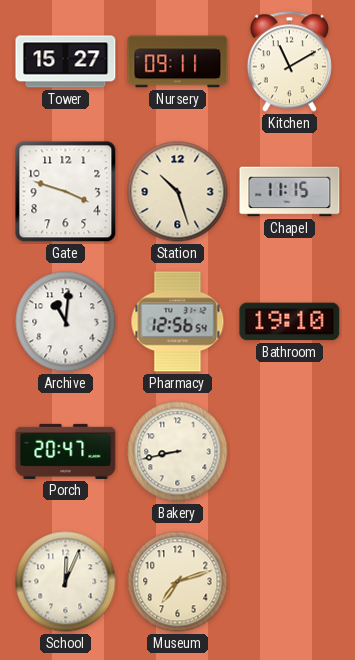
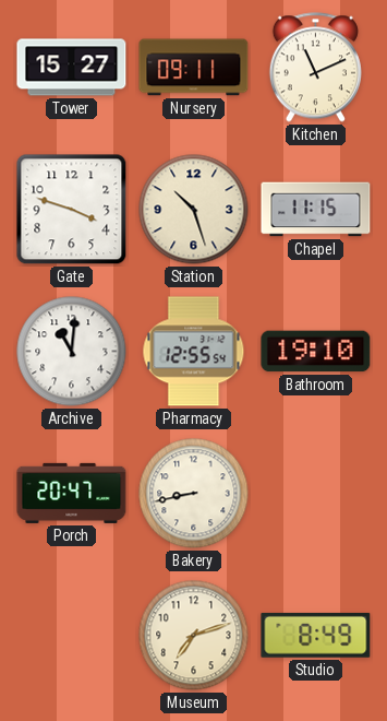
Kitchen: 11:10 -> 11:11
Pharmacy: 12:56 -> 12:55
School: 12:04 -> none
Studio: none -> 8:49
